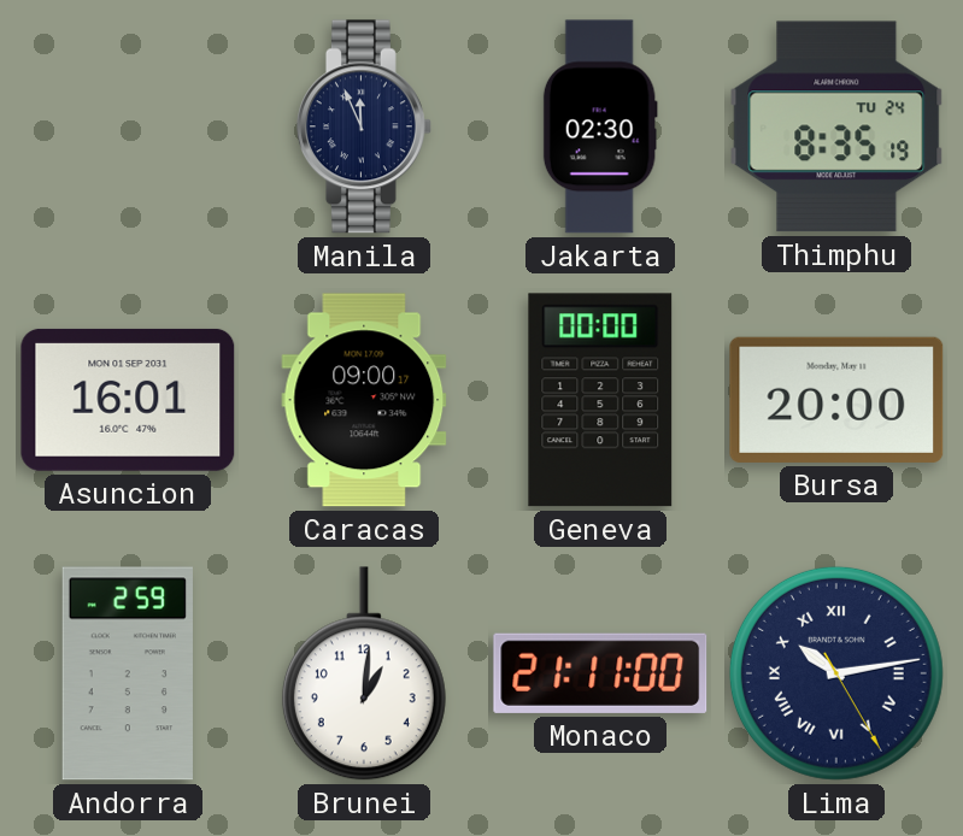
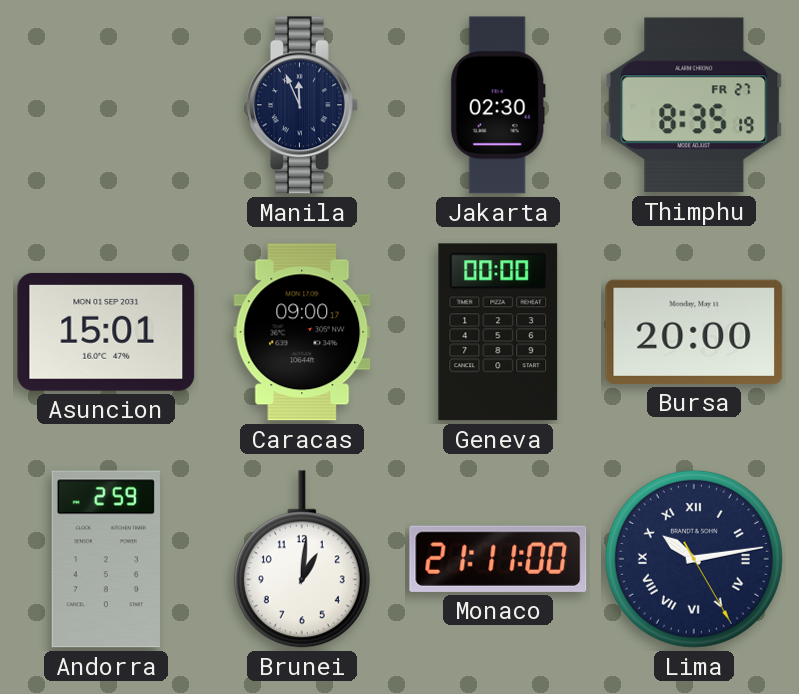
Thimphu date: TU 24 -> FR 27
Asuncion: 16:01 -> 15:01
